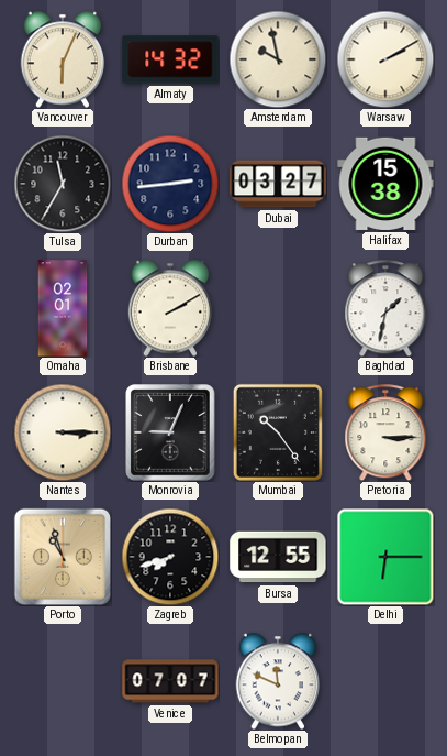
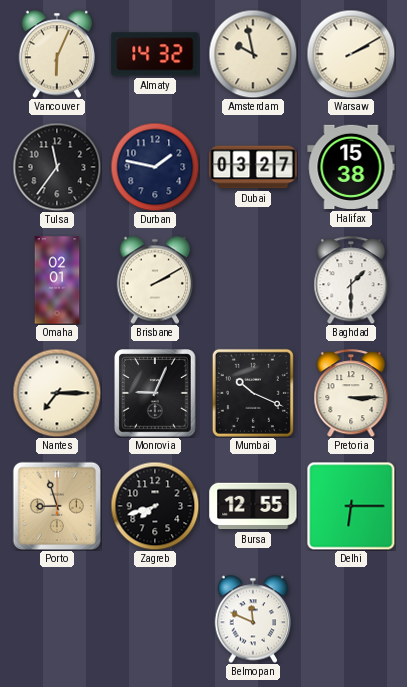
Tulsa: 11:35 -> 11:36
Durban: 2:44 -> 1:47
Baghdad: 1:32 -> 1:30
Nantes: 3:15 -> 7:15
Mumbai: 10:24 -> 10:19
Porto: 10:57 -> 8:57
Venice: 07:07 -> none
